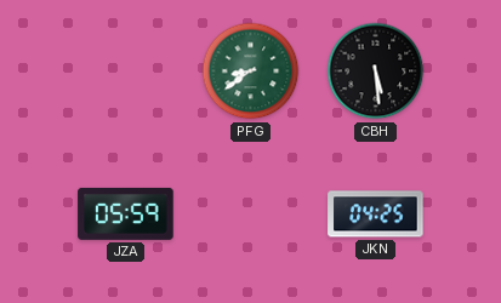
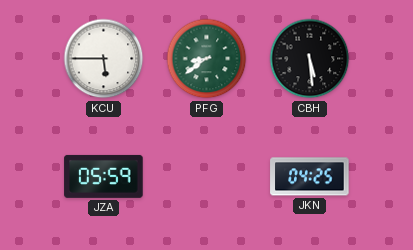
KCU: none -> 5:45
